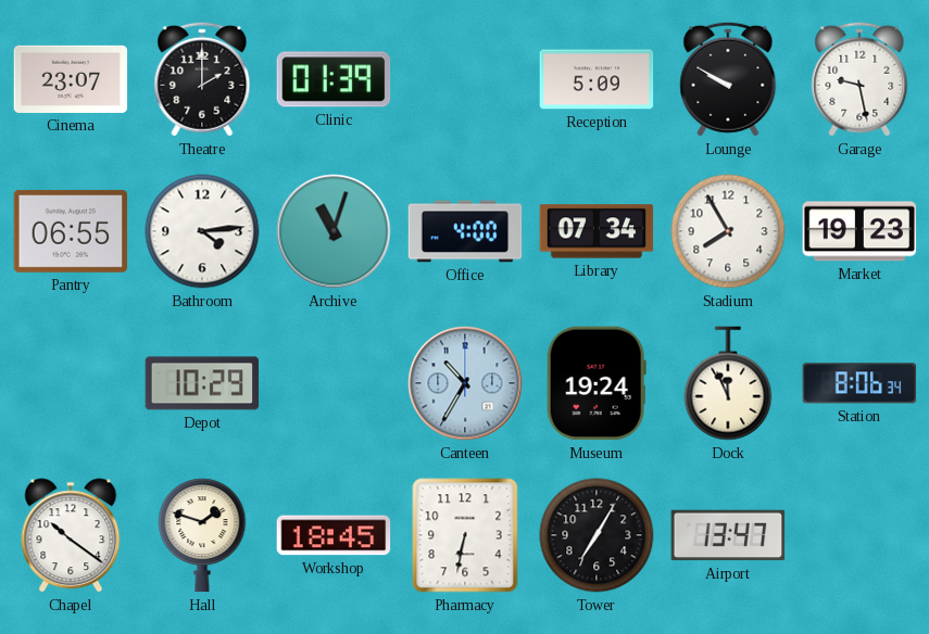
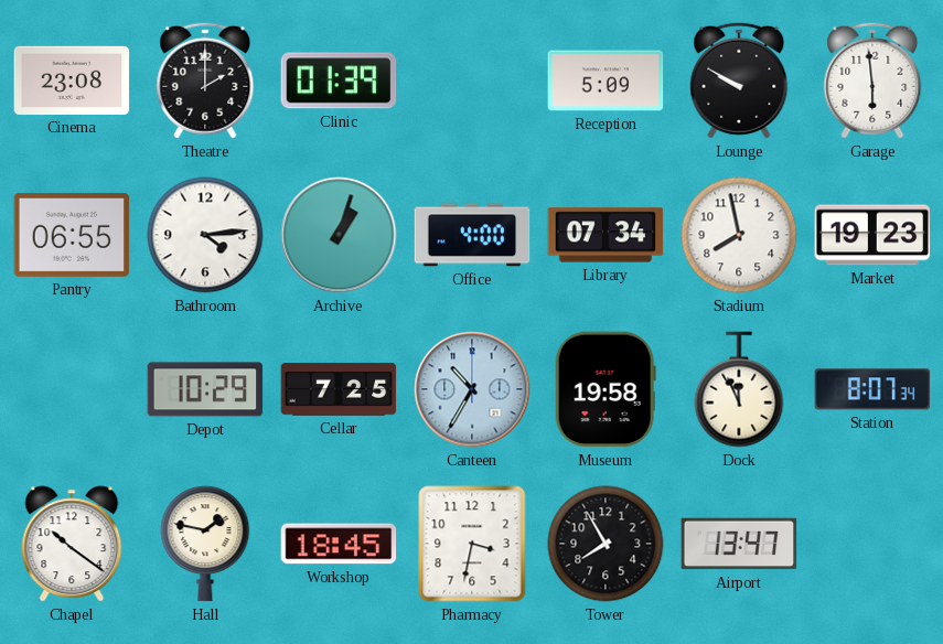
Cinema: 23:07 -> 23:08
Garage: 9:28 -> 5:59
Archive: 11:03 -> 1:03
Stadium: 7:55 -> 7:58
Cellar: none -> 7:25
Museum: 19:24 -> 19:58
Station: 8:06 -> 8:07
Hall: 1:48 -> 1:47
Pharmacy: 6:32 -> 3:32
Tower: 7:05 -> 7:55
